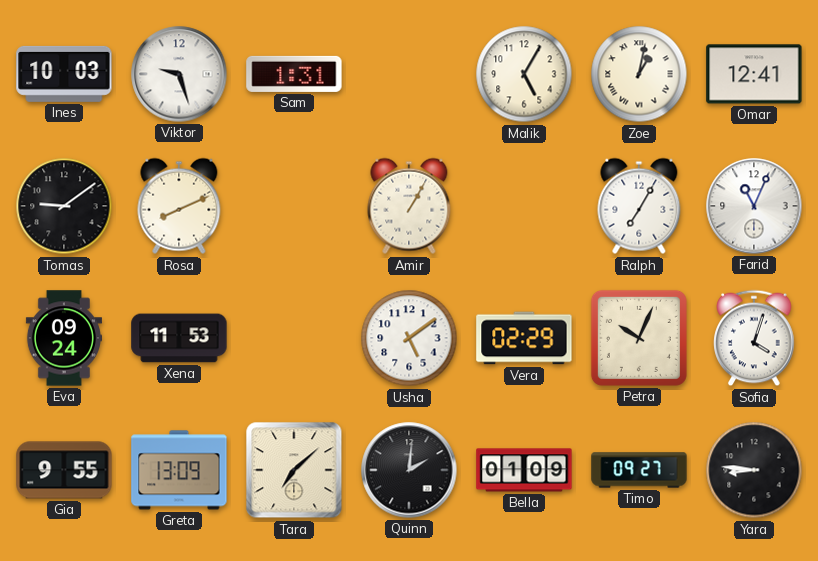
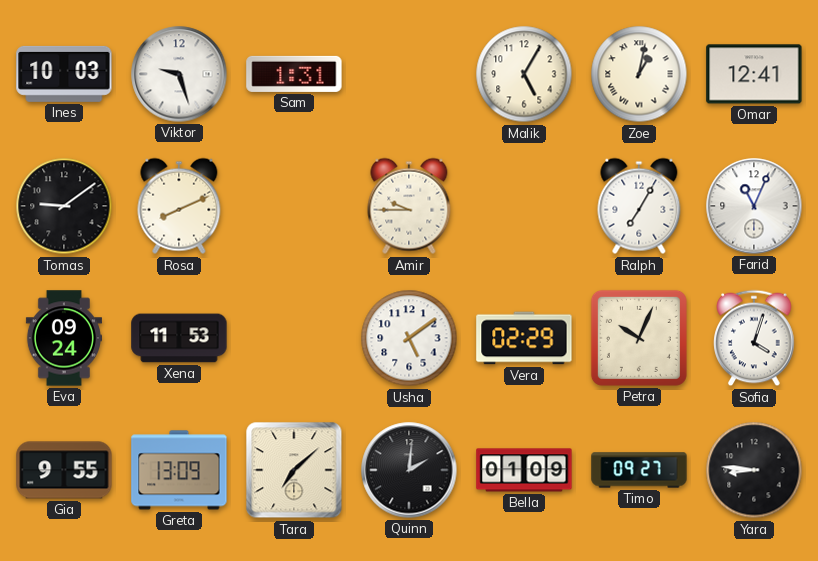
Amir: 1:05 -> 9:45
